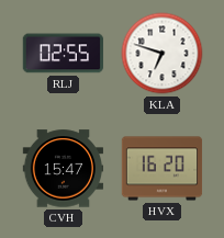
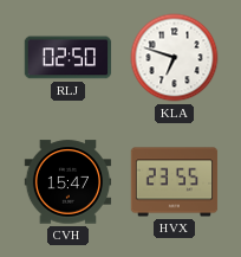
RLJ: 02:55 -> 02:50
HVX: 16:20 -> 23:55
